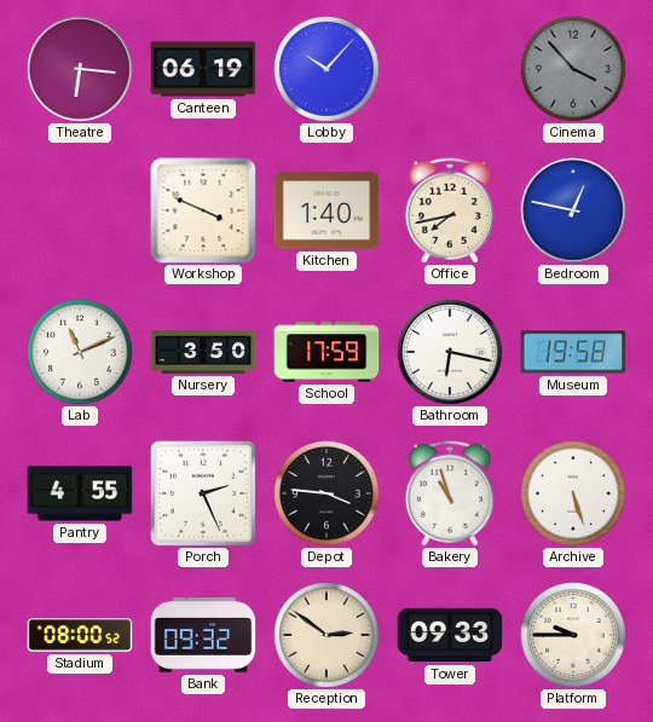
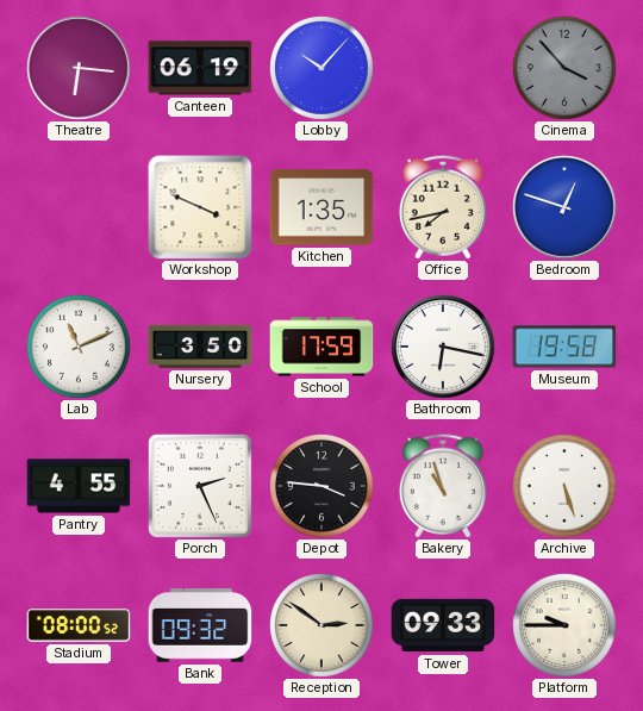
Kitchen: 1:40 -> 1:35
Bedroom: 12:47 -> 12:48
